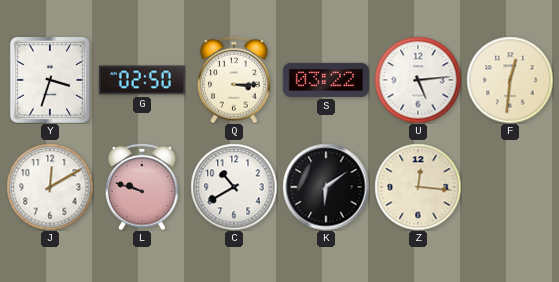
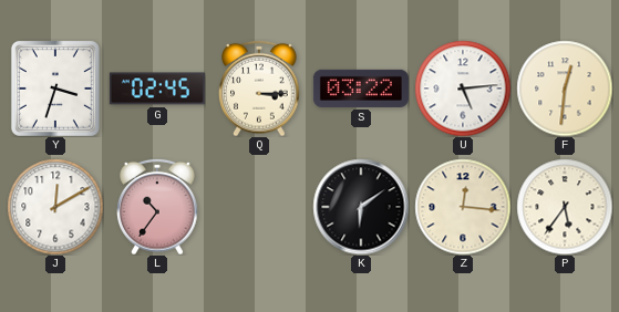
G: 02:50 -> 02:45
L: 9:48 -> 10:36
C: 10:40 -> none
P: none -> 5:36
